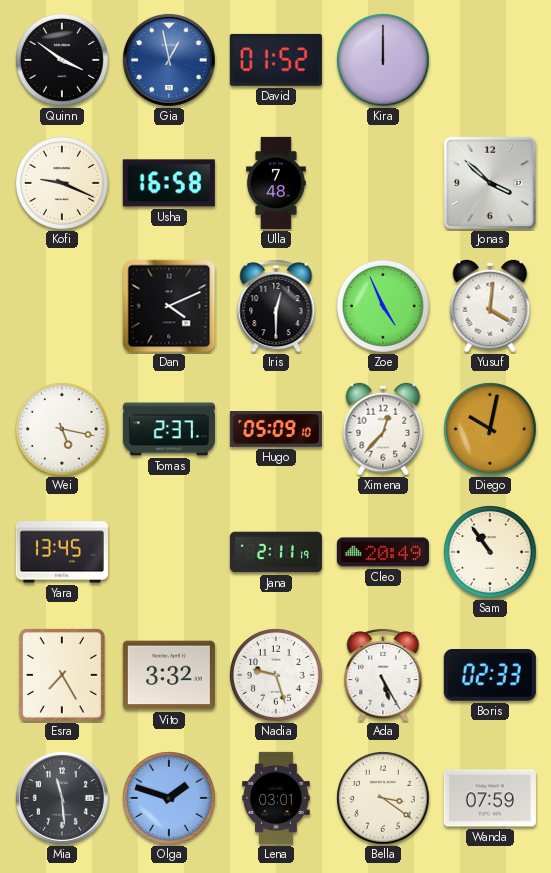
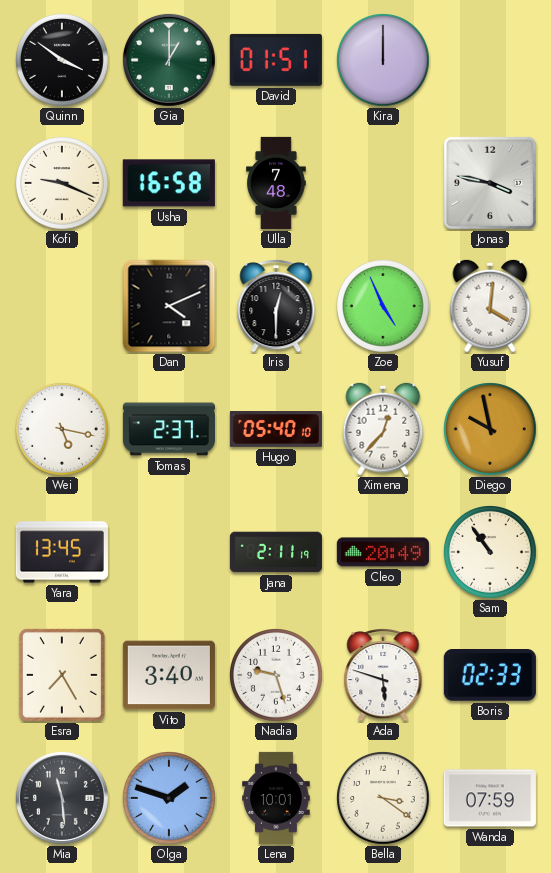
Gia: 12:58 -> 1:00
Gia dial: blue -> green
David: 01:52 -> 01:51
Jonas: 3:52 -> 3:47
Hugo: 05:09 -> 05:40
Diego: 10:02 -> 9:58
Vito: 3:32 -> 3:40
Ada: 5:25 -> 5:48
Lena: 03:01 -> 10:01
